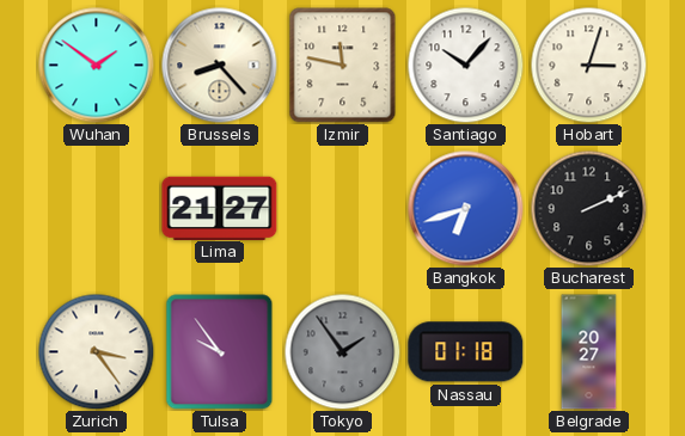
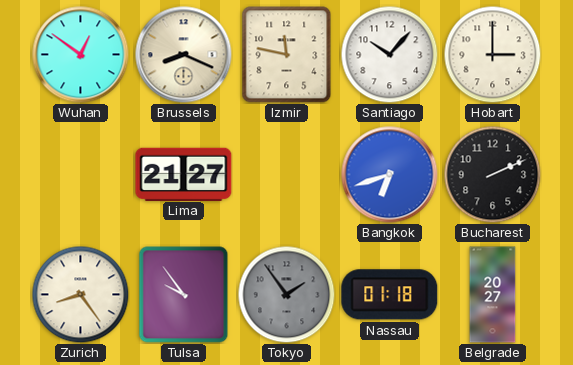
Wuhan: 1:51 -> 12:51
Brussels: 8:23 -> 8:19
Hobart: 3:03 -> 3:00
Zurich: 3:24 -> 8:24
